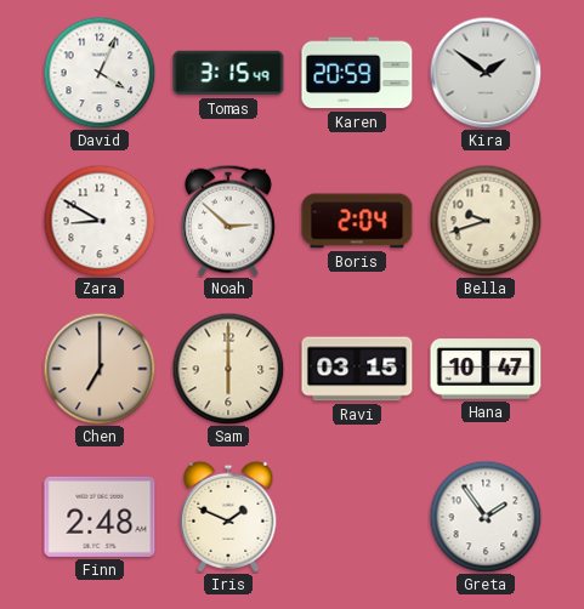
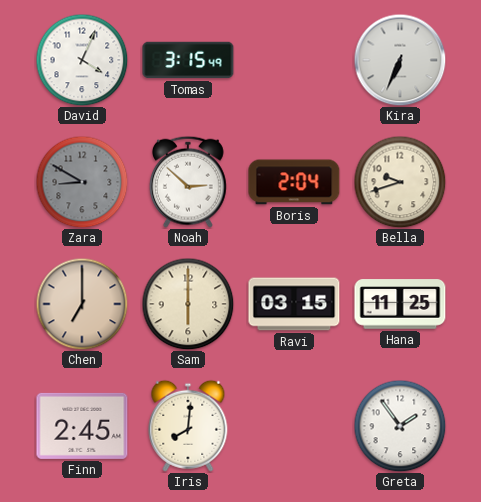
Karen: 20:59 -> none
Kira: 1:51 -> 6:34
Zara dial: white -> grey
Hana: 10:47 -> 11:25
Finn: 2:48 -> 2:45
Iris: 1:49 -> 8:01
